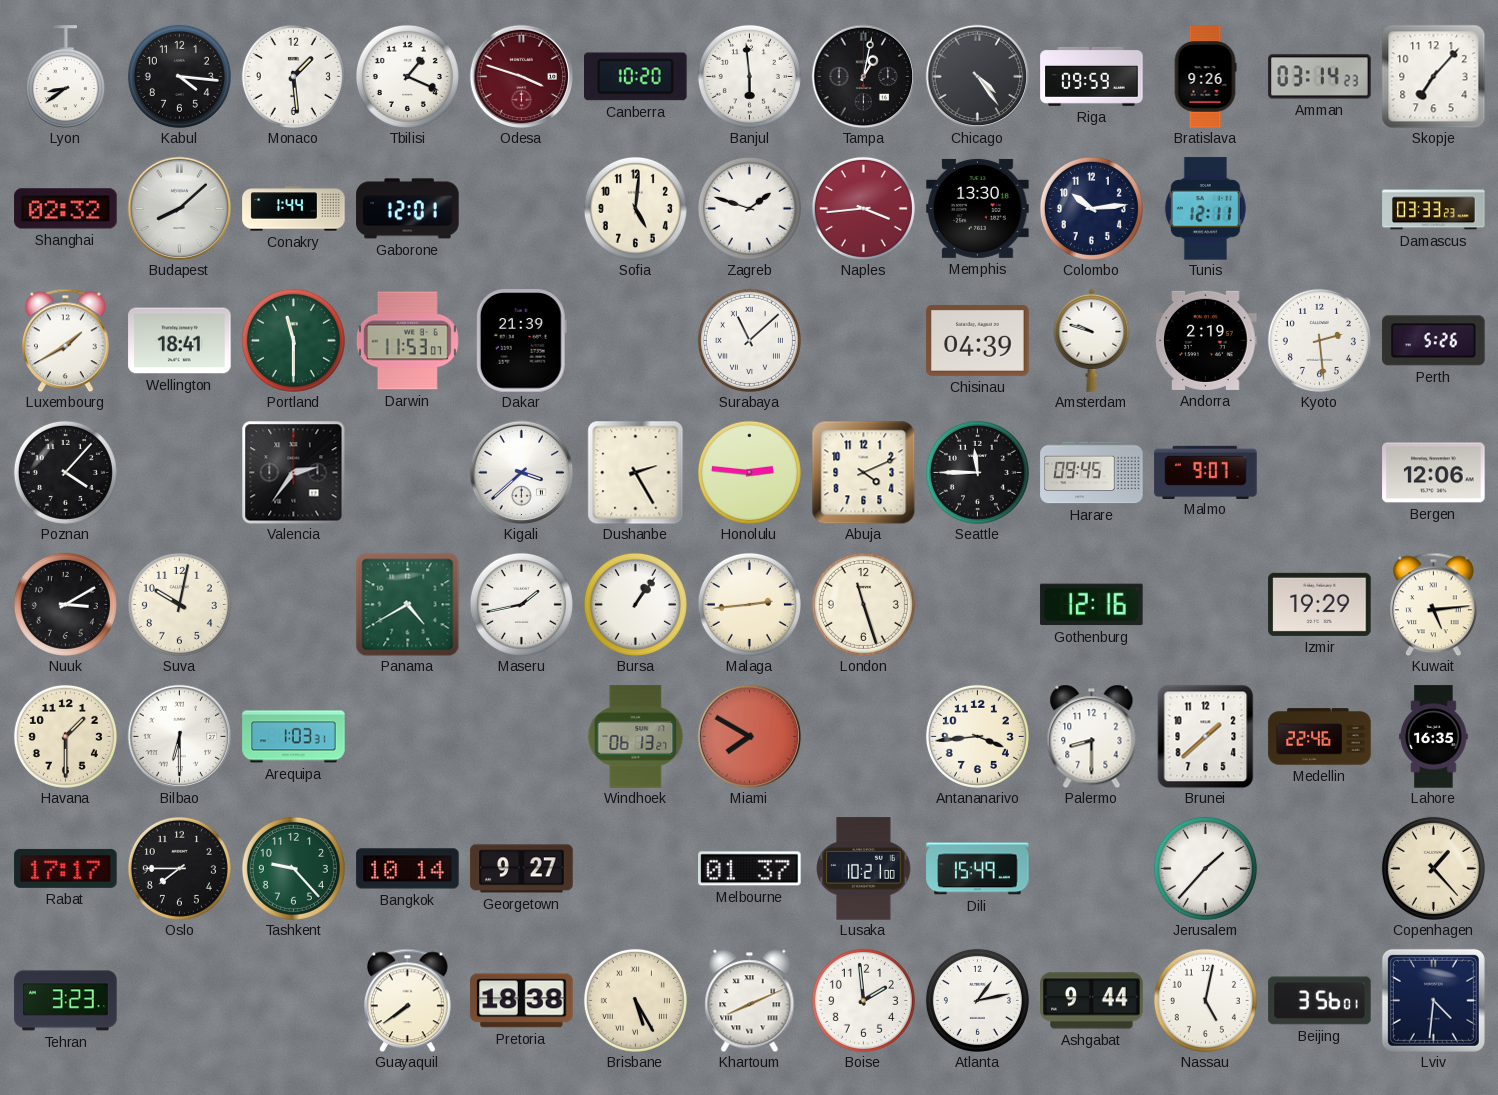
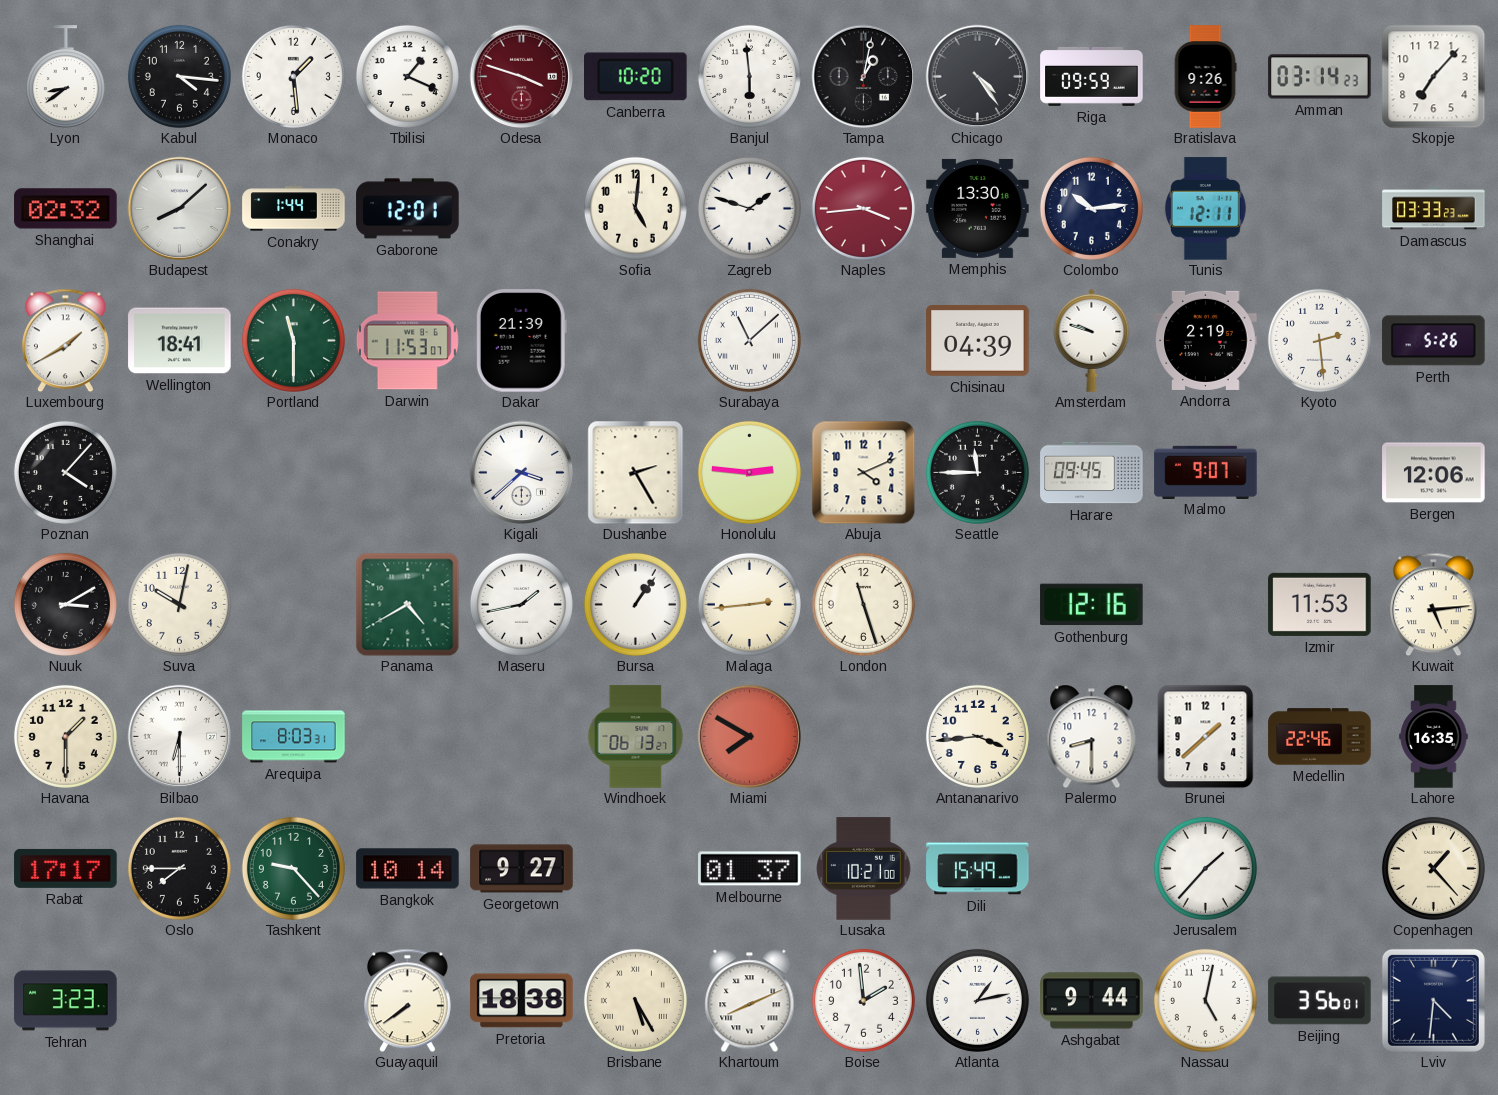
Valencia: 2:36 -> none
Izmir: 19:29 -> 11:53
Arequipa: 1:03 -> 8:03
